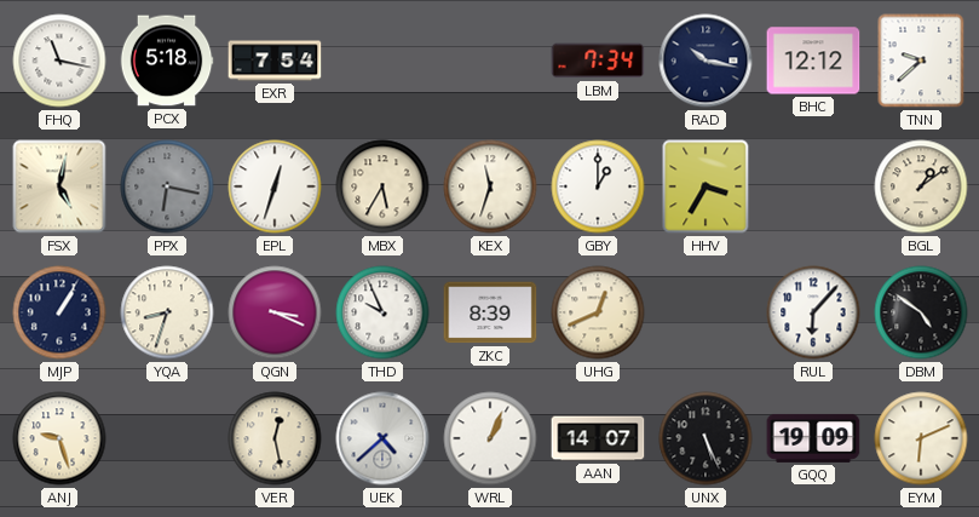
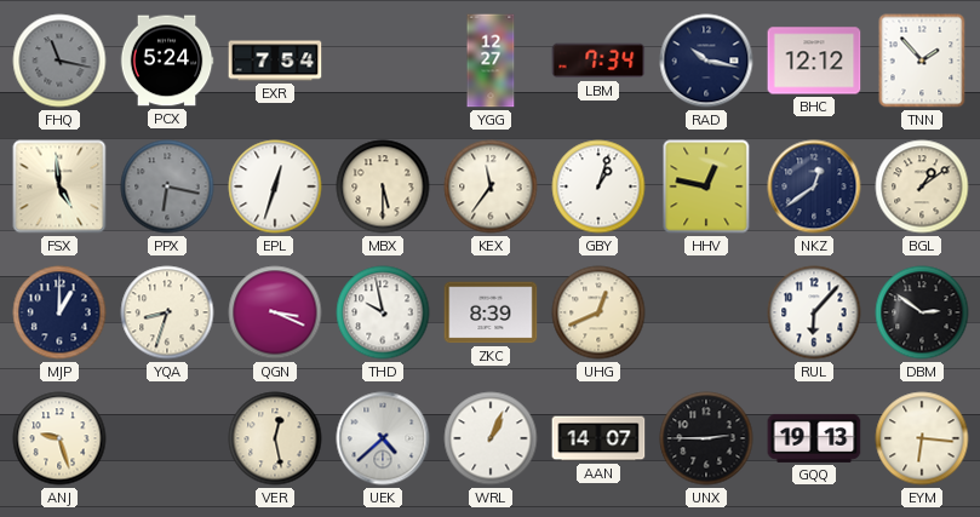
FHQ dial: white -> grey
PCX: 5:18 -> 5:24
YGG: none -> 12:27
TNN: 9:38 -> 1:53
FSX: 5:02 -> 4:59
MBX: 5:35 -> 5:30
KEX: 11:33 -> 11:36
GBY: 1:00 -> 1:03
HHV: 3:35 -> 12:47
NKZ: none -> 12:39
MJP: 1:05 -> 1:00
THD: 9:56 -> 9:58
DBM: 4:51 -> 2:51
UNX: 5:26 -> 2:45
GQQ: 19:09 -> 19:13
EYM: 6:11 -> 6:16
